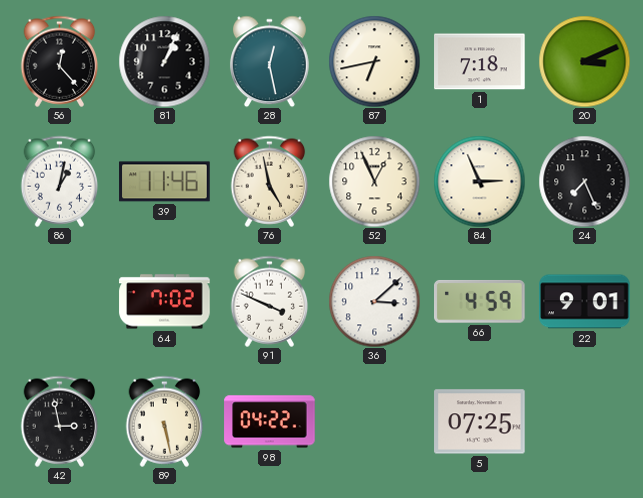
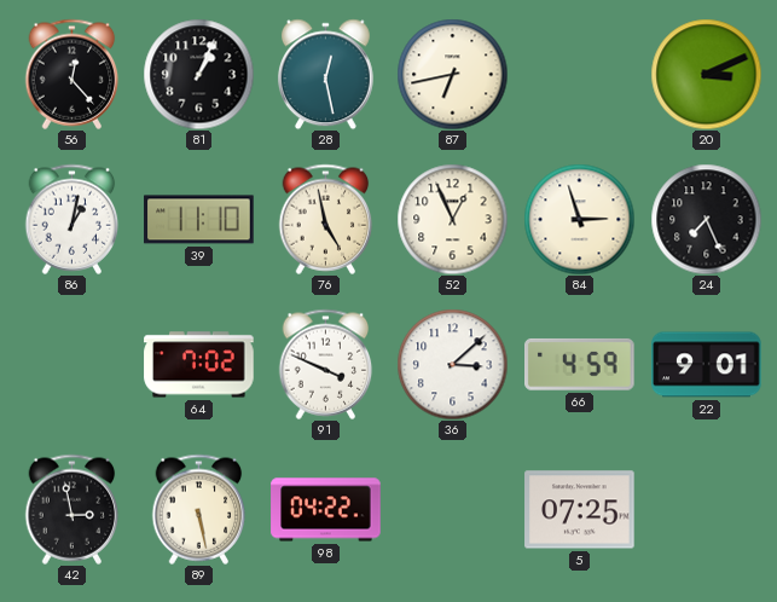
1: 7:18 -> none
39: 11:46 -> 11:10
84: 2:56 -> 2:57
